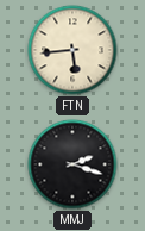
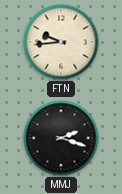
FTN: 5:44 -> 9:44
